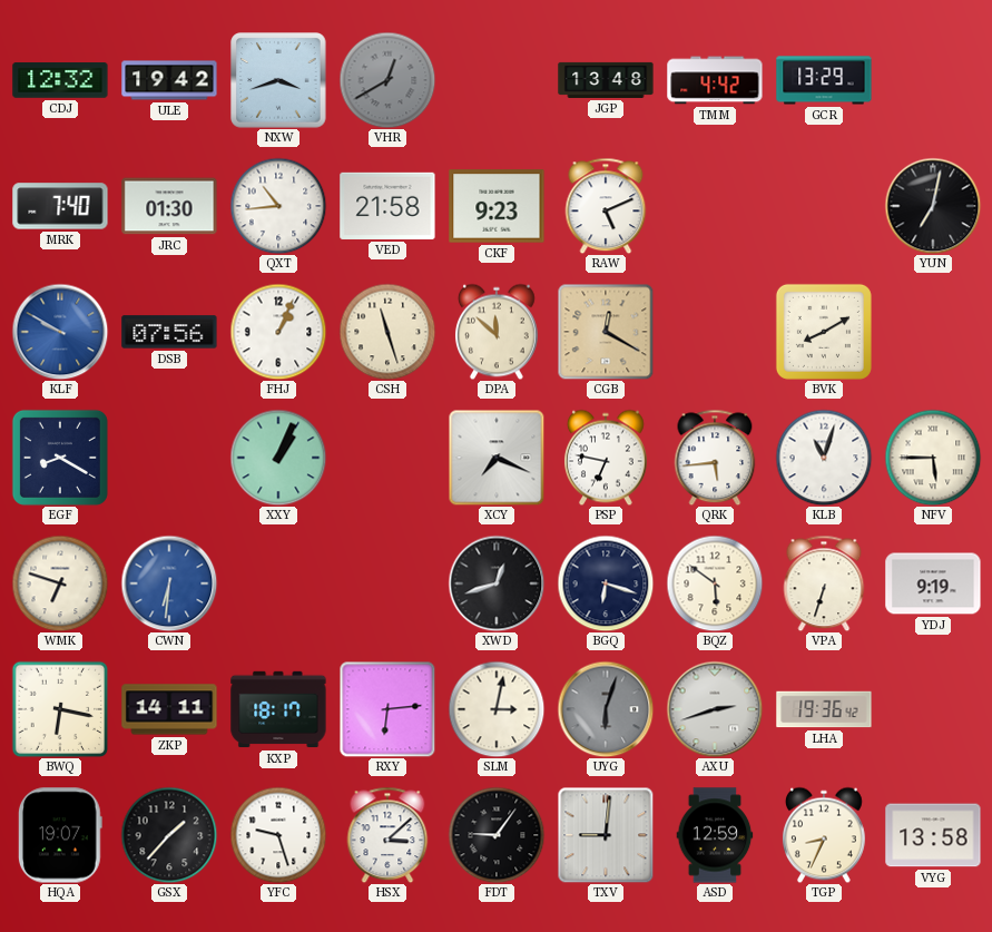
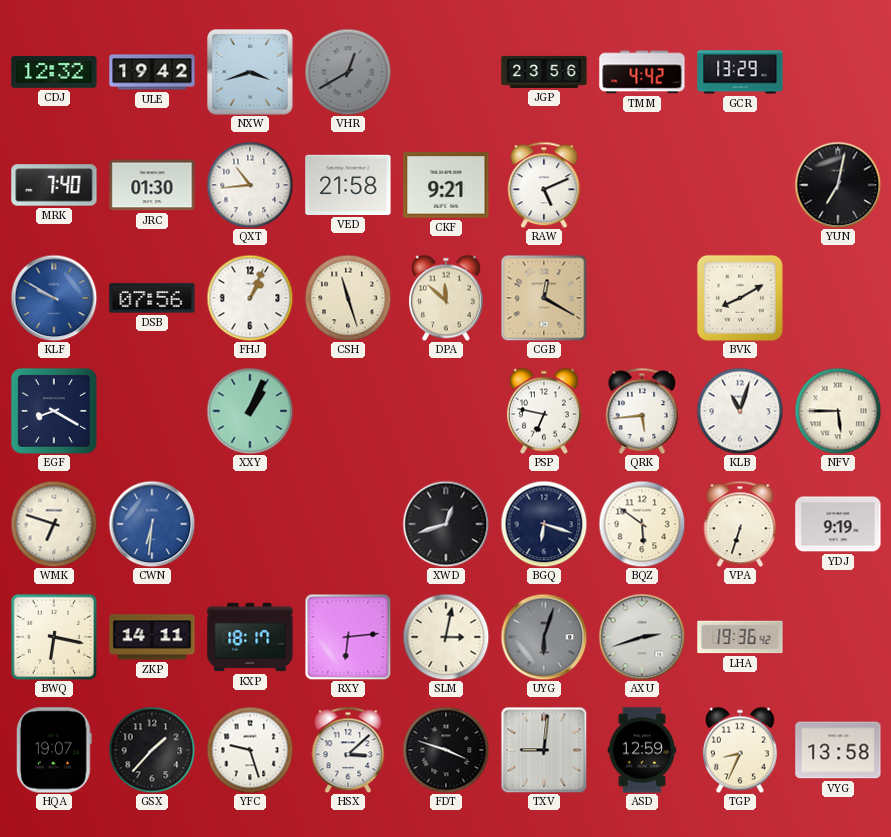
JGP: 13:48 -> 23:56
CKF: 9:23 -> 9:21
XCY: 7:19 -> none
FDT: 9:06 -> 3:48
